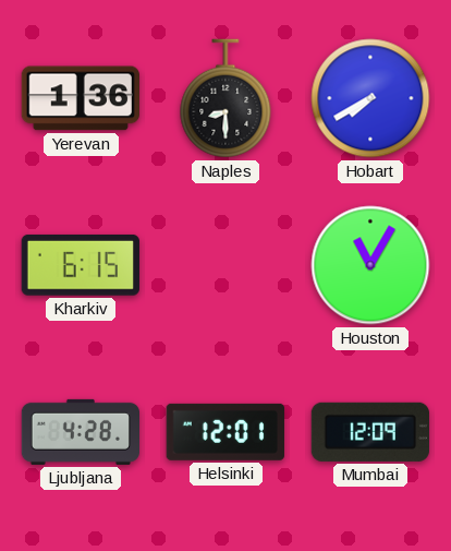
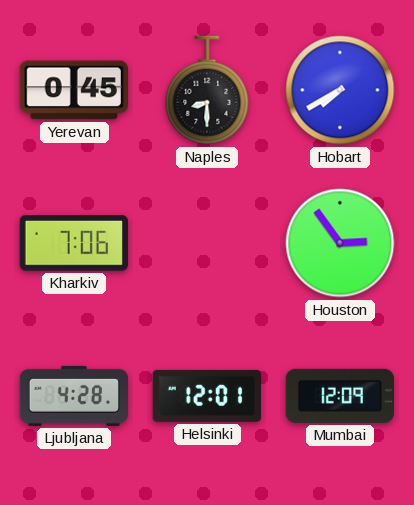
Yerevan: 1:36 -> 0:45
Kharkiv: 6:15 -> 7:06
Houston: 11:05 -> 2:54
